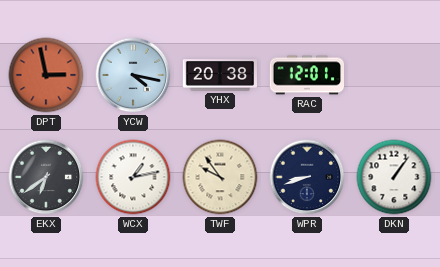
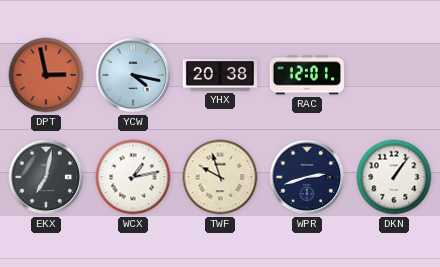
EKX: 6:39 -> 7:02
TWF: 9:54 -> 9:57
WPR: 8:42 -> 2:42
